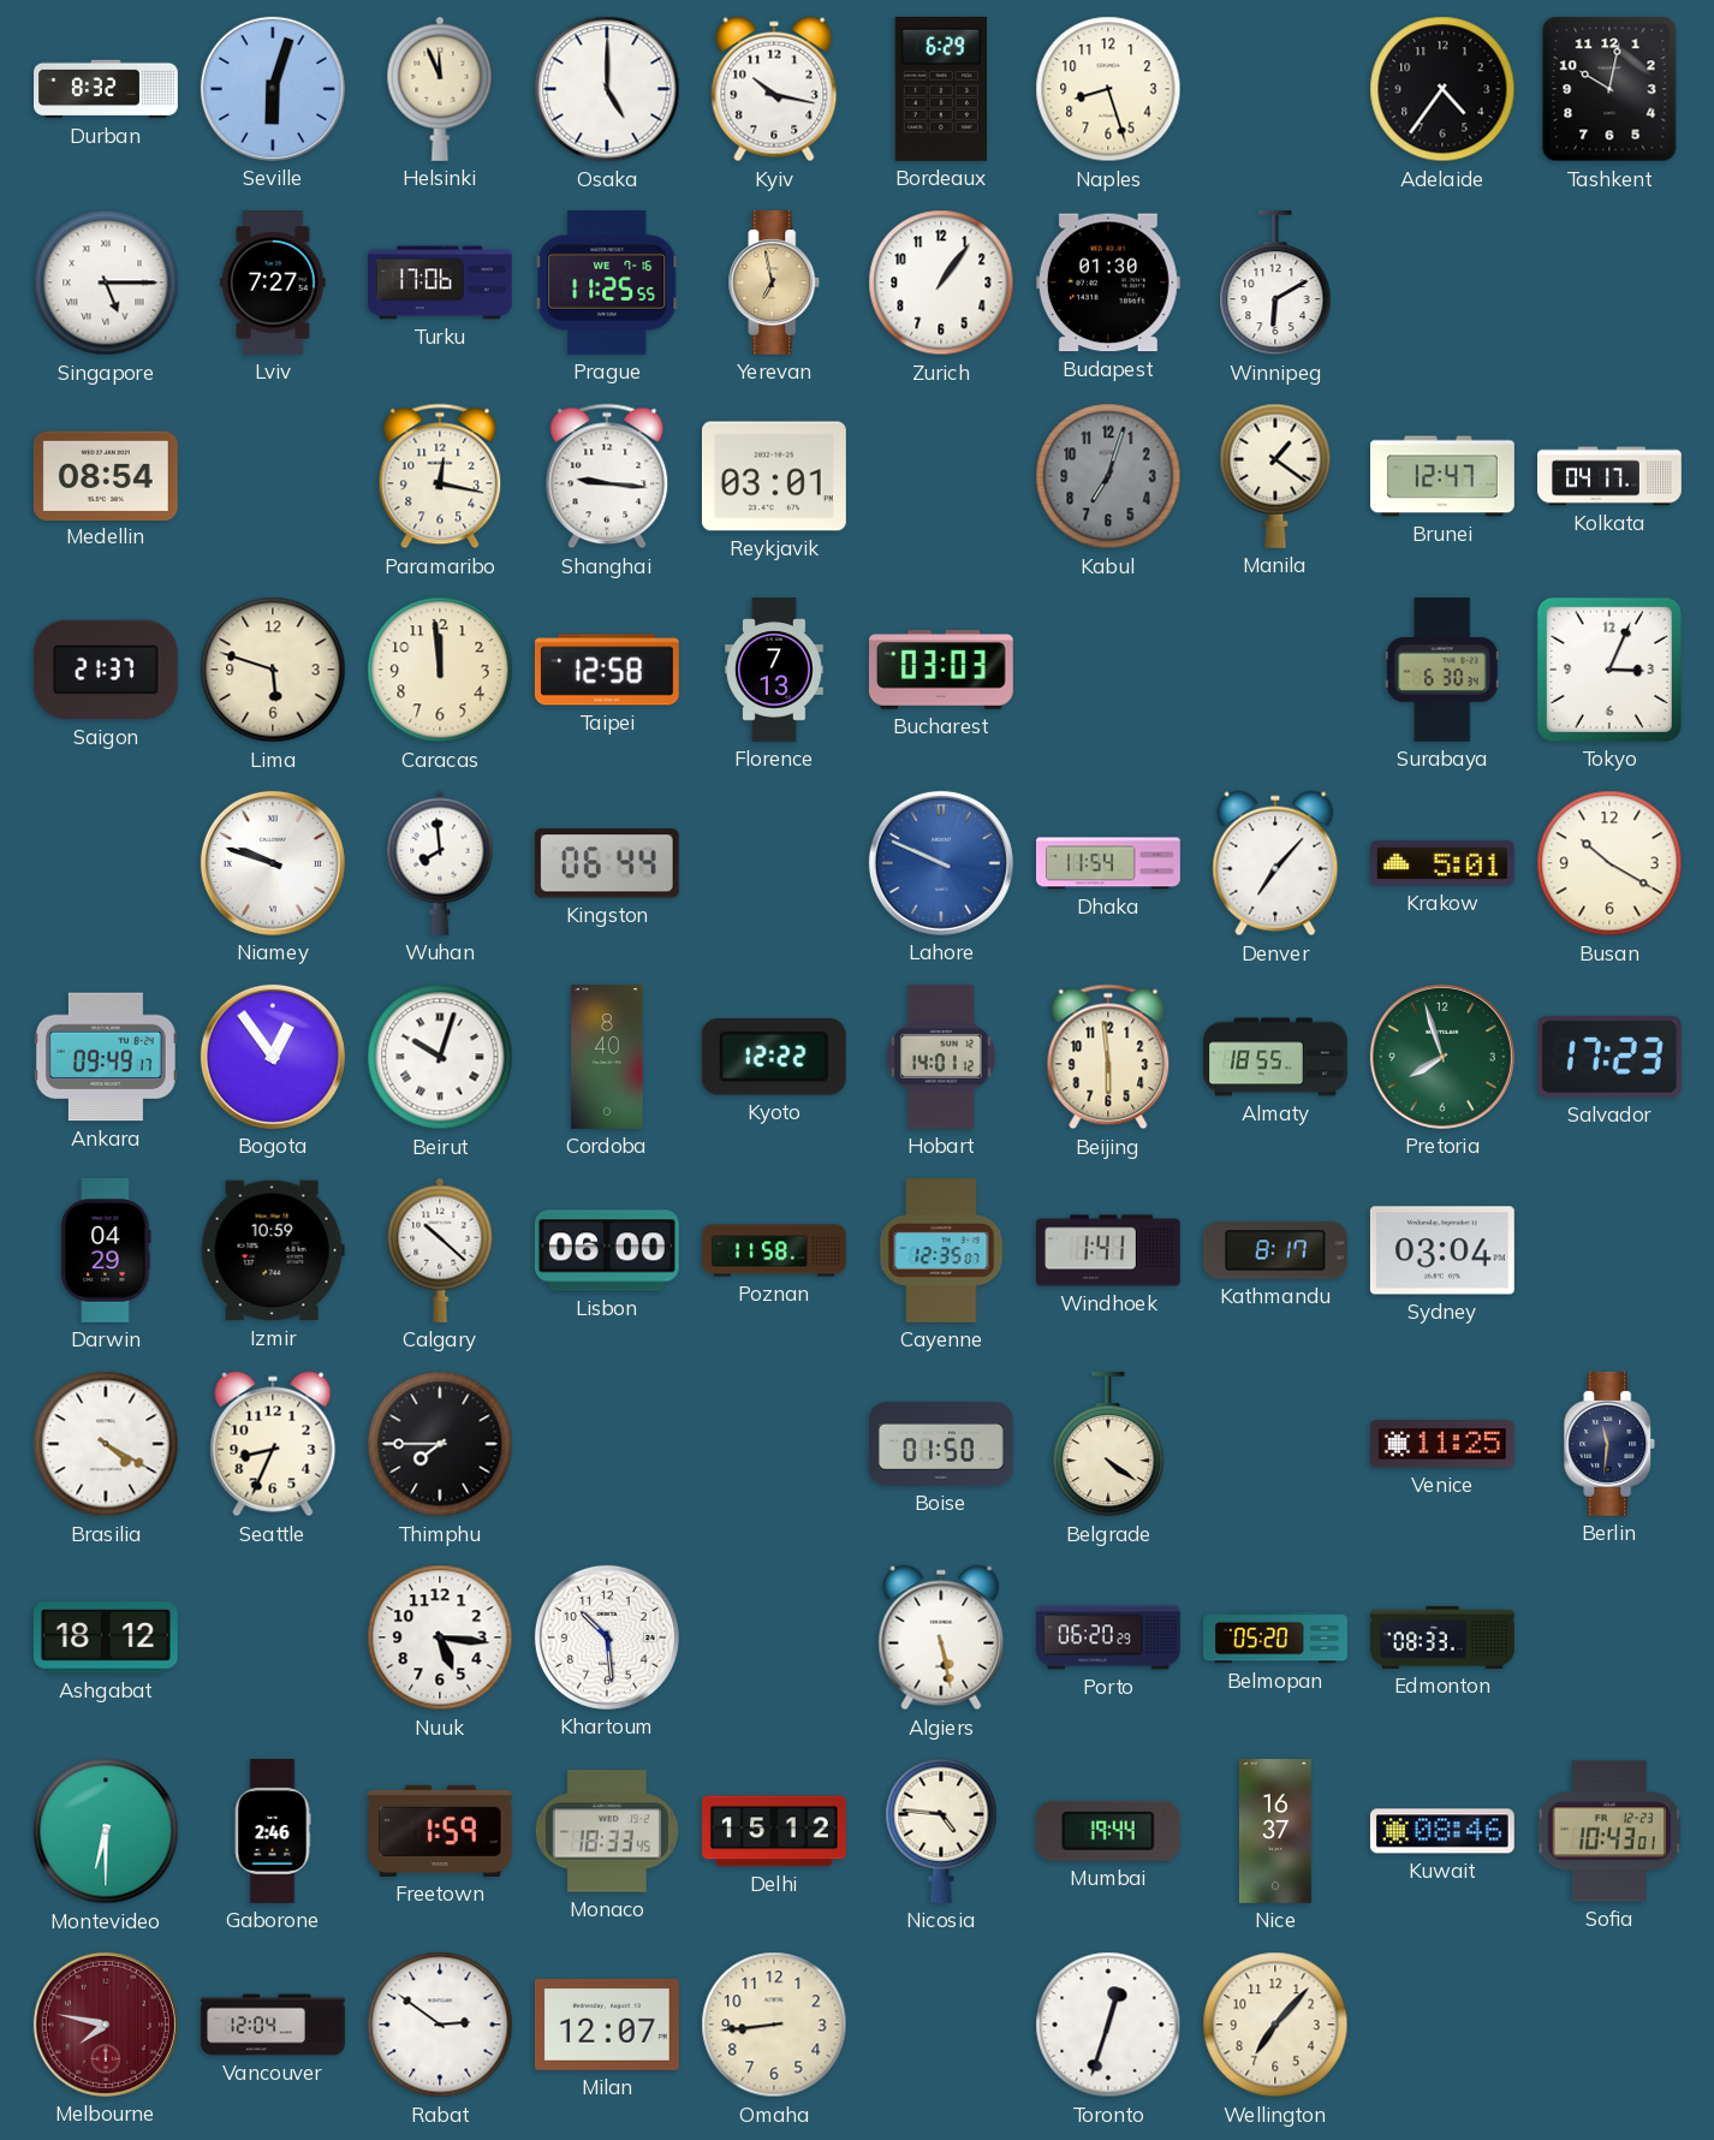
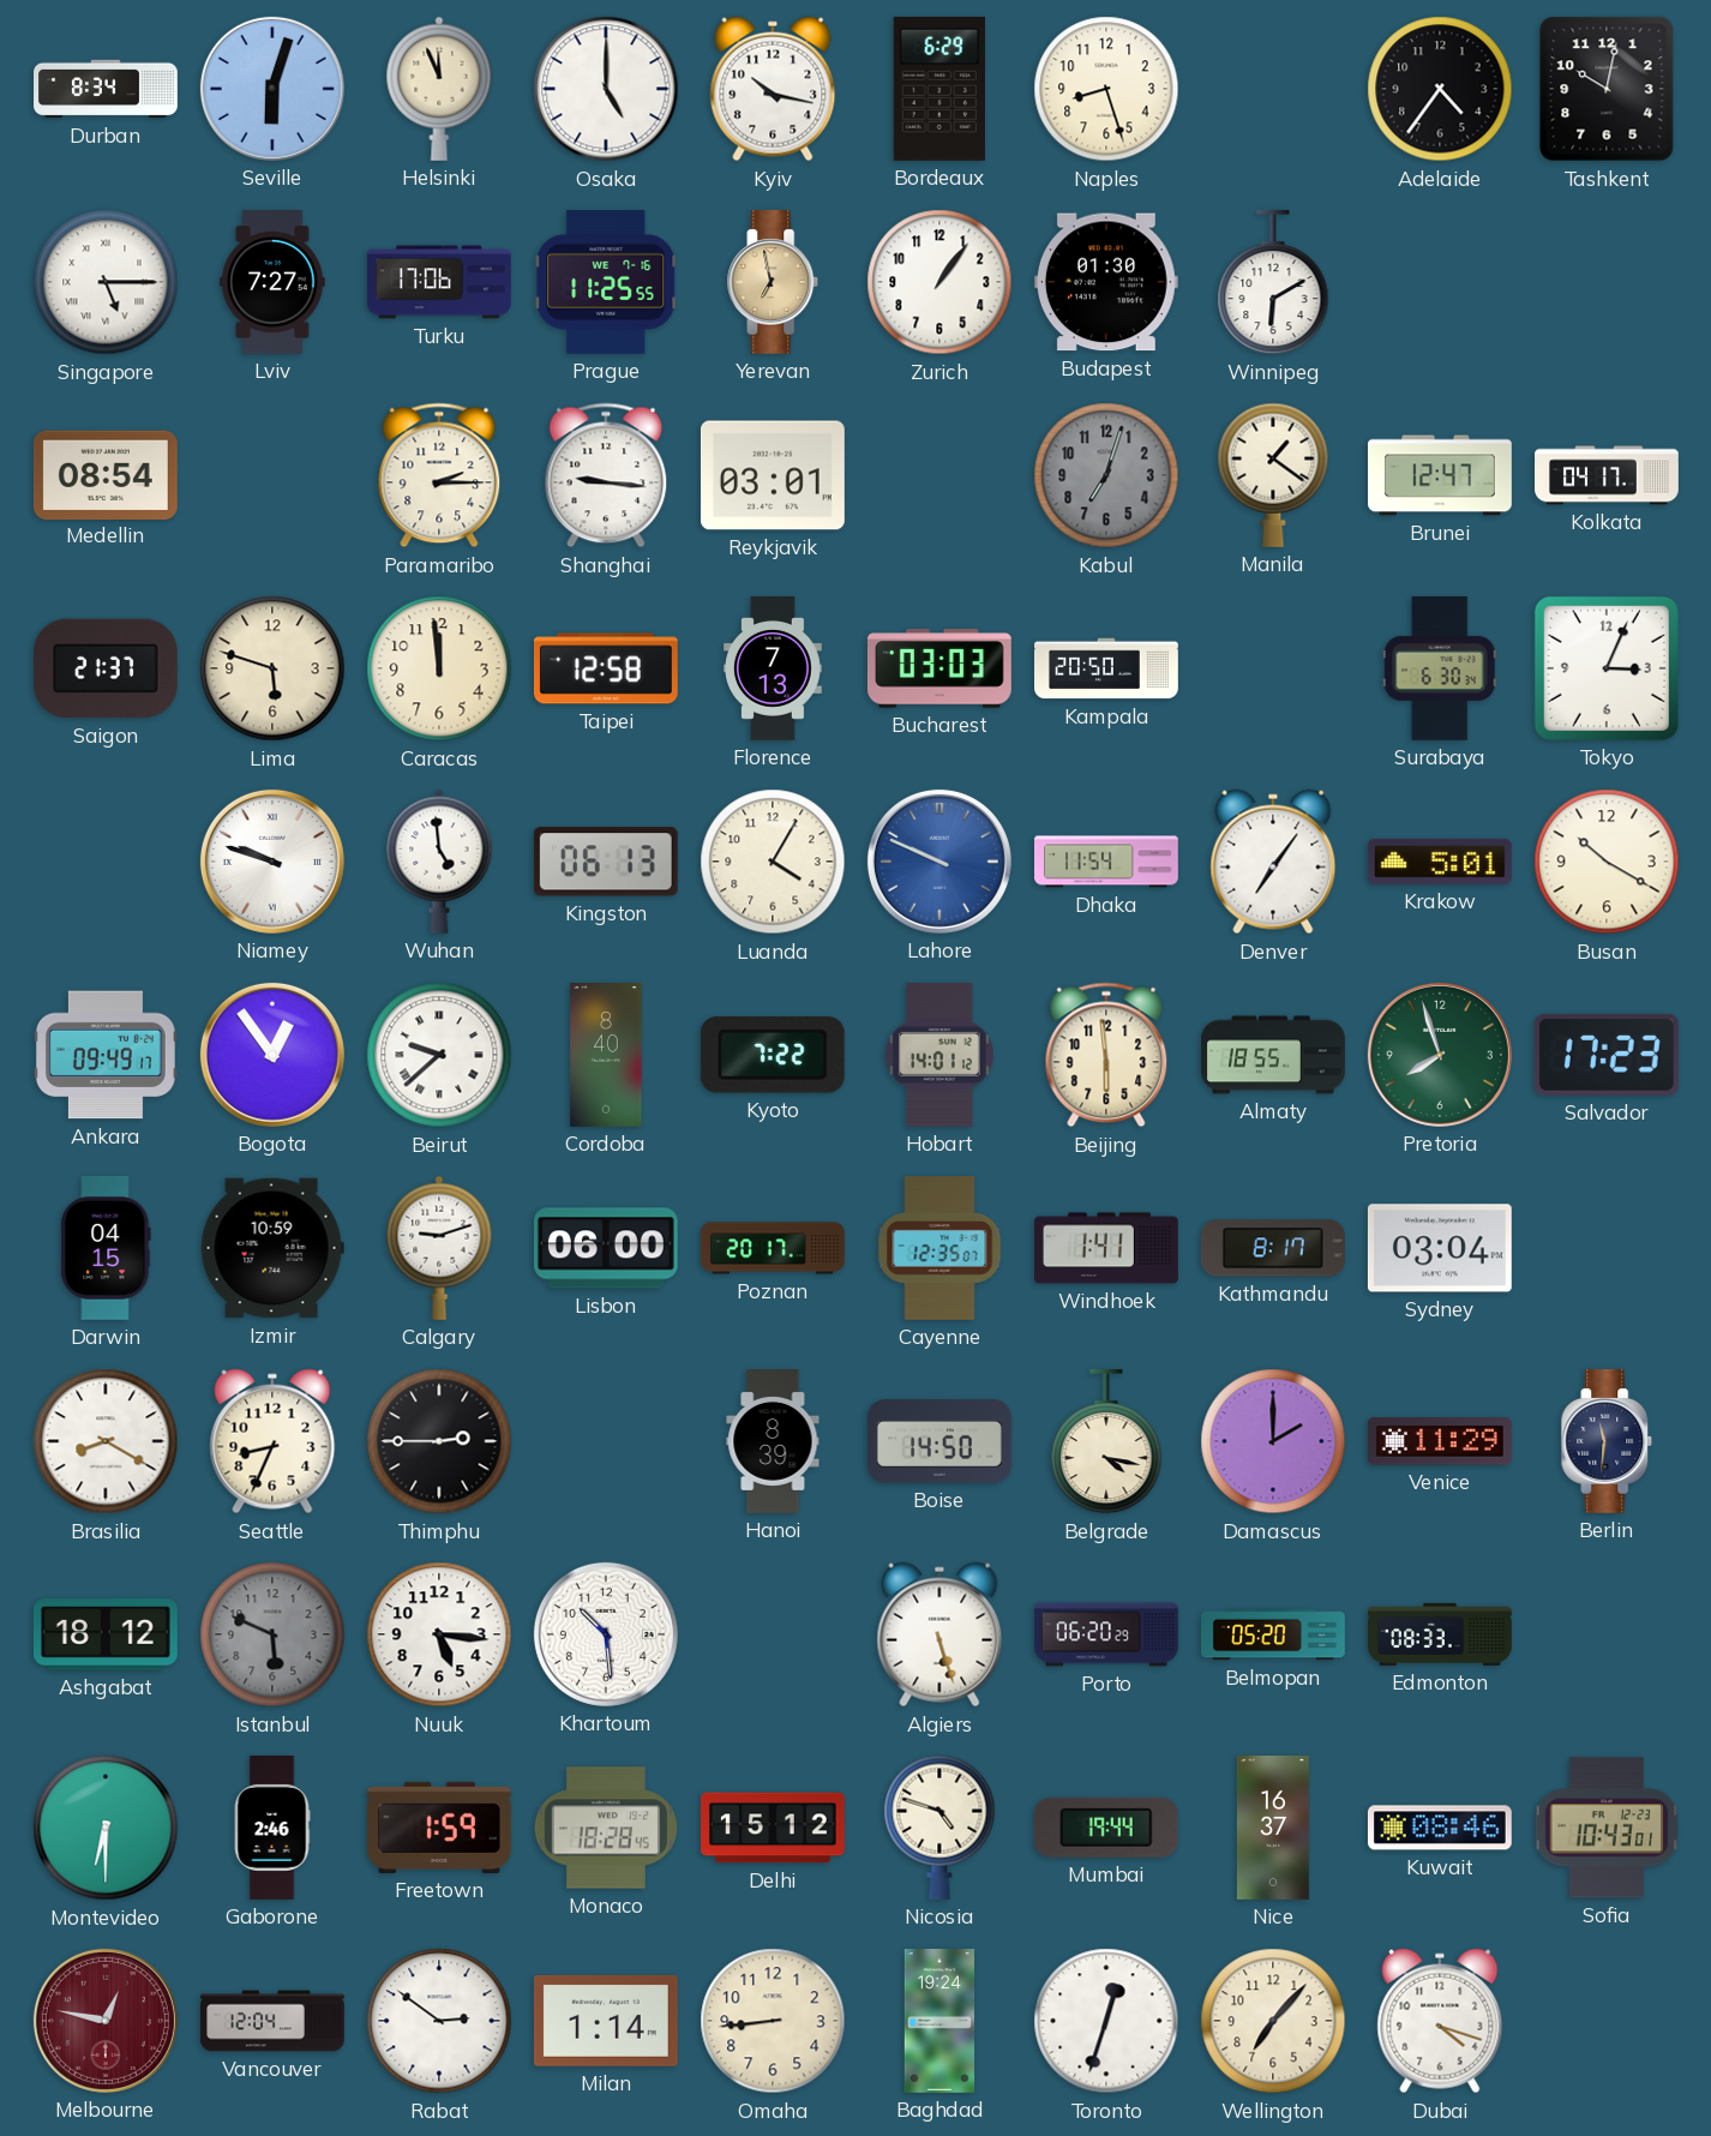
Durban: 8:32 -> 8:34
Paramaribo: 12:17 -> 2:15
Kampala: none -> 20:50
Wuhan: 7:59 -> 4:59
Kingston: 06:44 -> 06:13
Luanda: none -> 4:05
Denver: 7:07 -> 7:06
Beirut: 10:03 -> 9:38
Kyoto: 12:22 -> 7:22
Darwin: 04:29 -> 04:15
Calgary: 10:22 -> 9:12
Poznan: 11:58 -> 20:17
Brasilia: 4:20 -> 8:20
Thimphu: 7:45 -> 2:45
Hanoi: none -> 8:39
Boise: 01:50 -> 14:50
Belgrade: 4:21 -> 4:17
Damascus: none -> 2:00
Venice: 11:25 -> 11:29
Istanbul: none -> 5:49
Algiers: 5:28 -> 5:27
Monaco: 18:33 -> 18:28
Nicosia: 4:46 -> 4:48
Melbourne: 7:47 -> 12:47
Milan: 12:07 -> 1:14
Baghdad: none -> 19:24
Dubai: none -> 4:18
